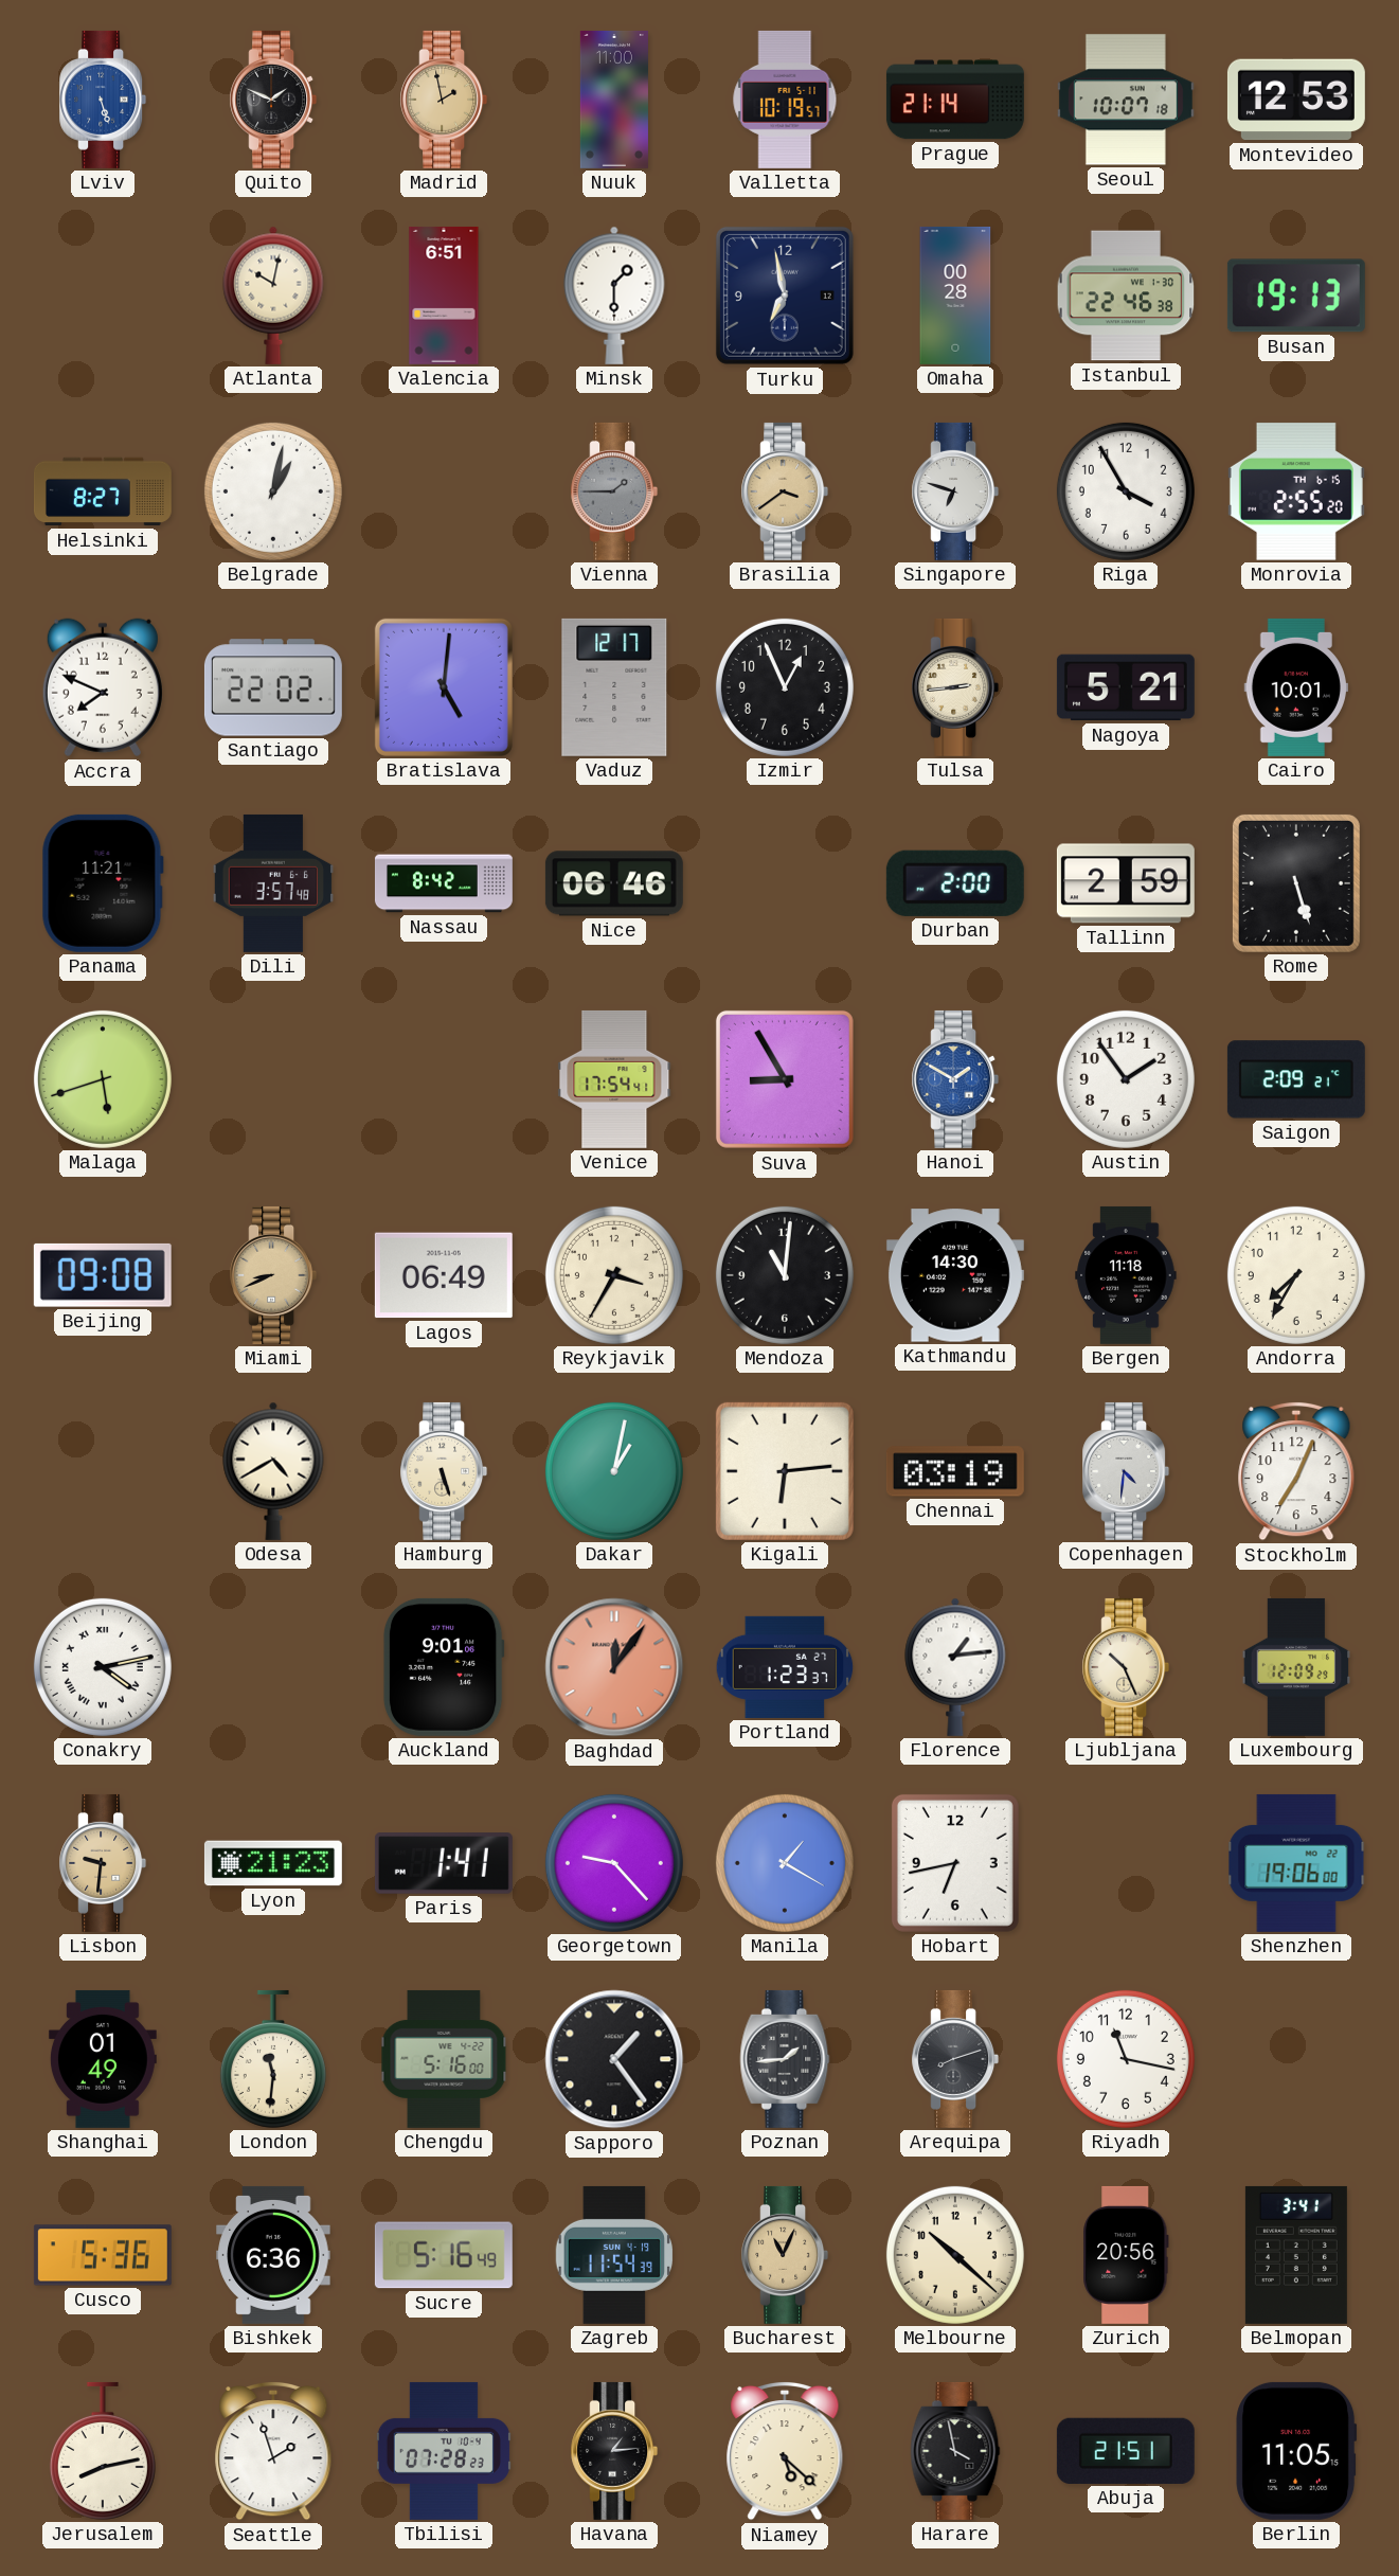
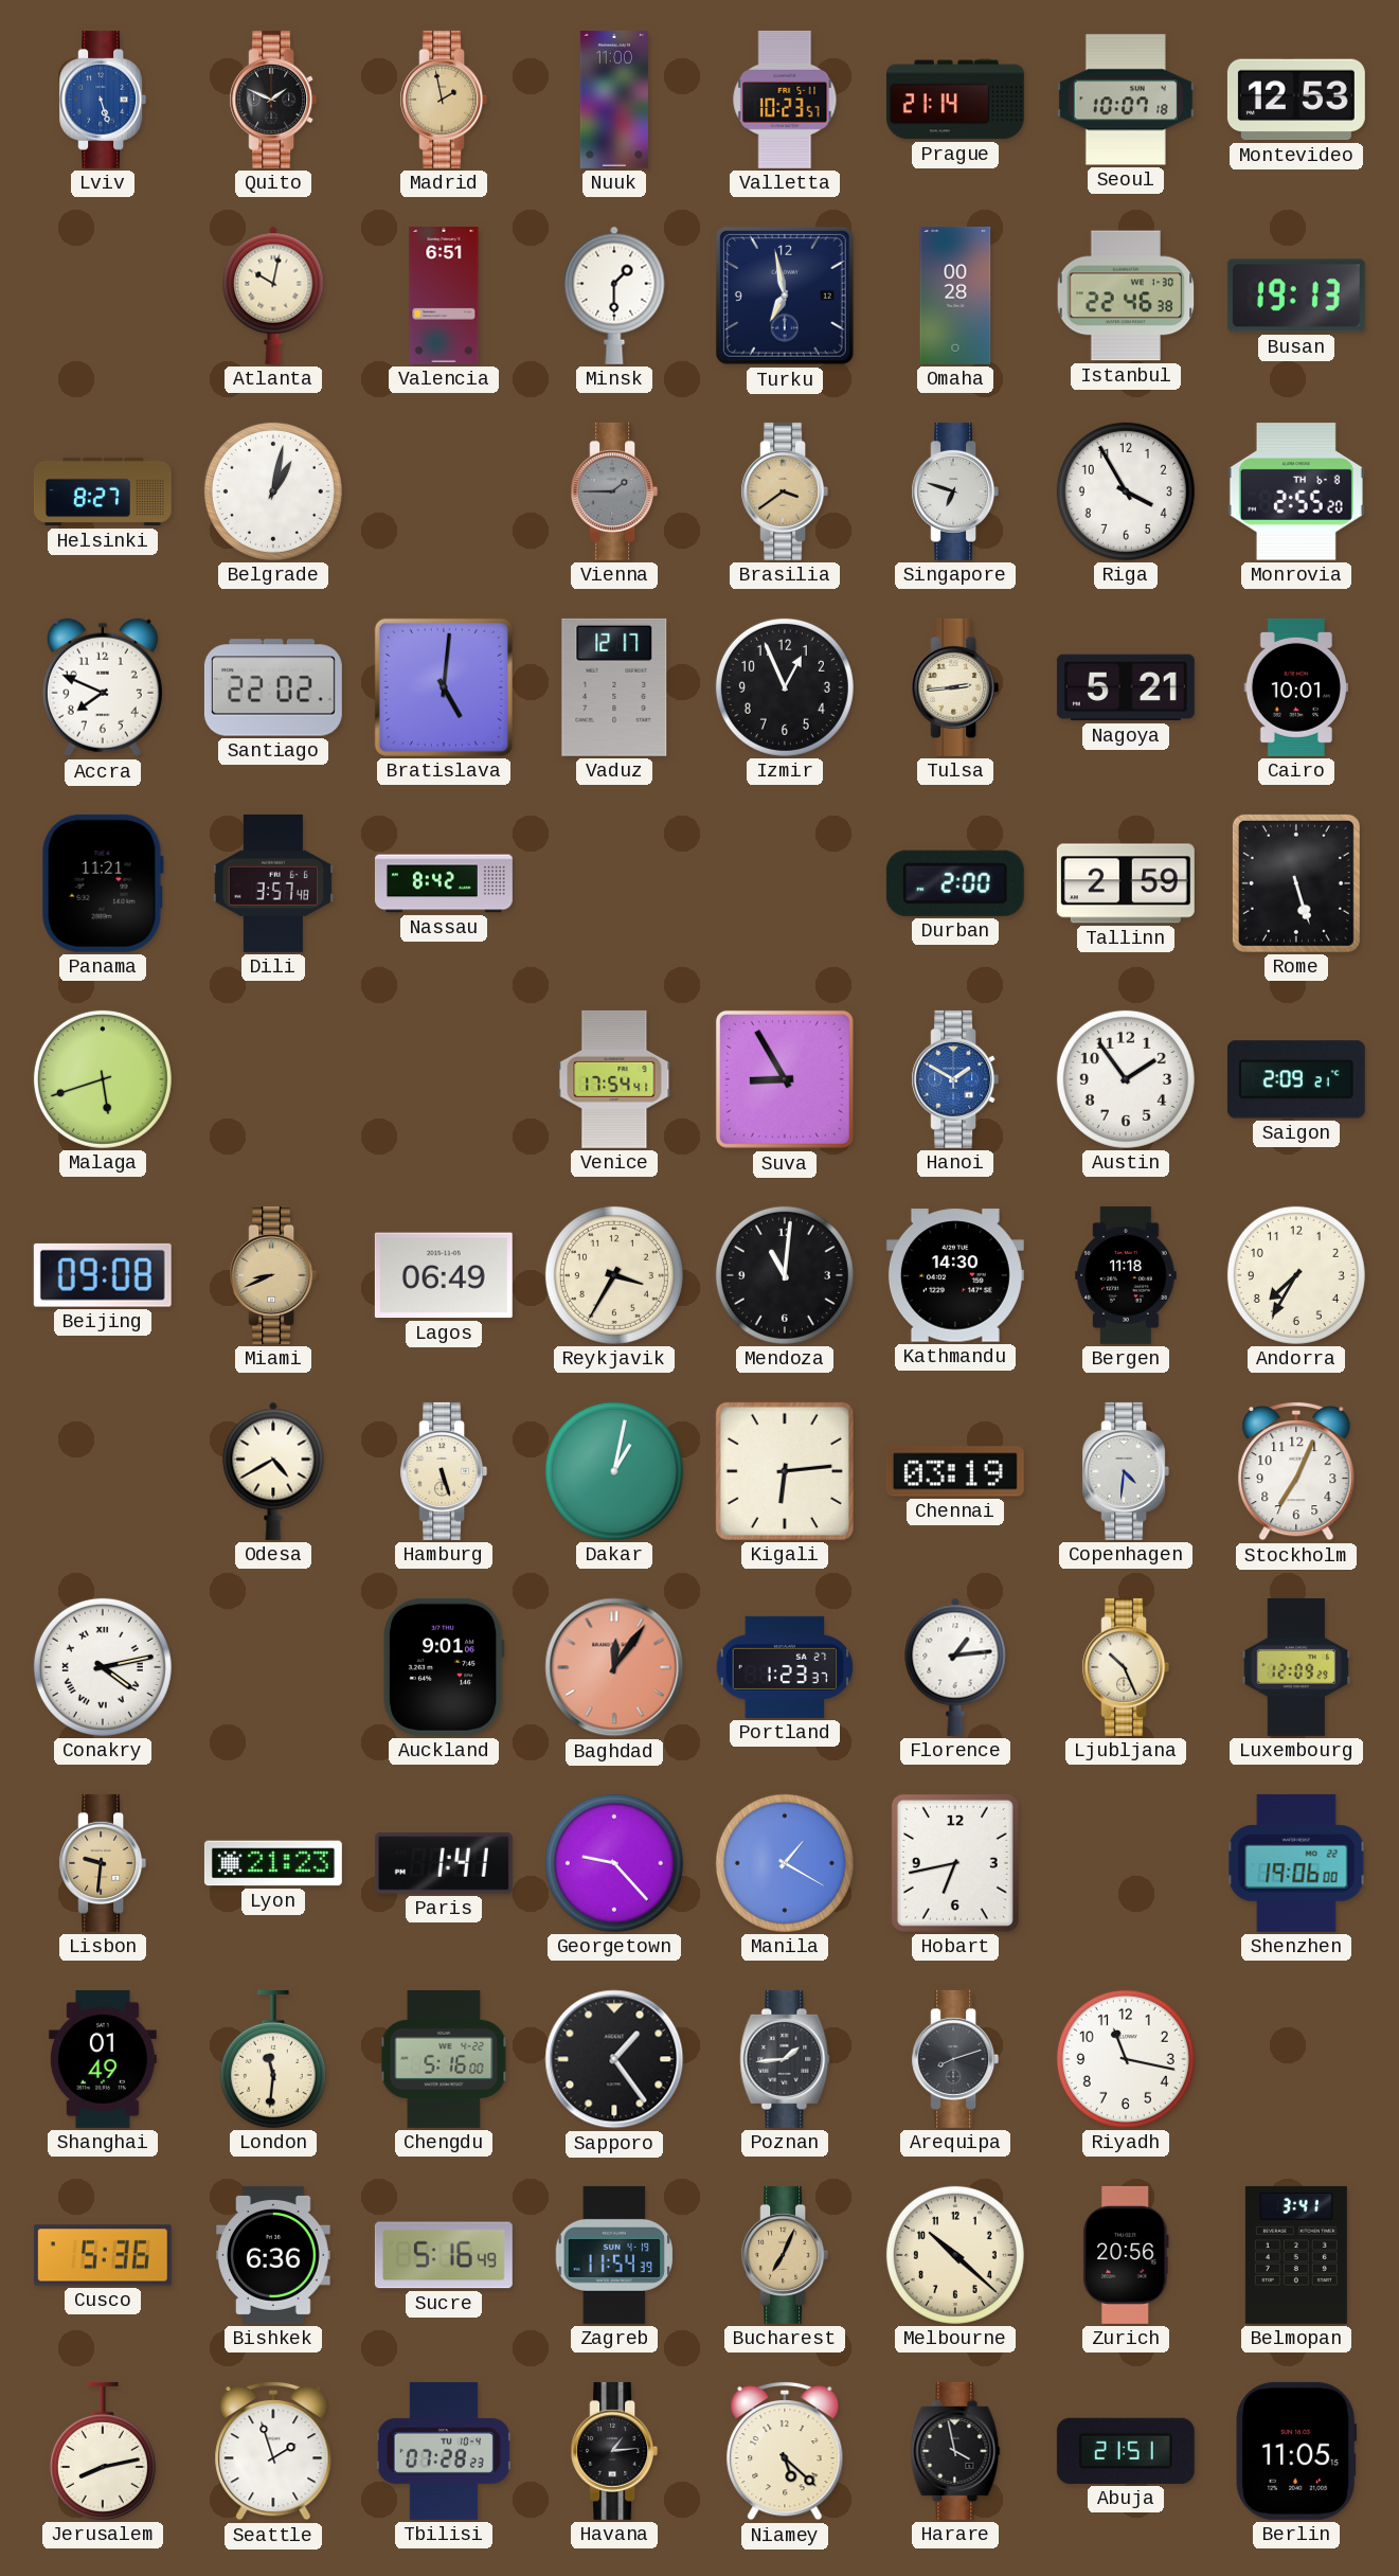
Valletta: 10:19 -> 10:23
Monrovia date: TH 6-15 -> TH 6-8
Nice: 06:46 -> none
Bucharest: 11:04 -> 7:04
